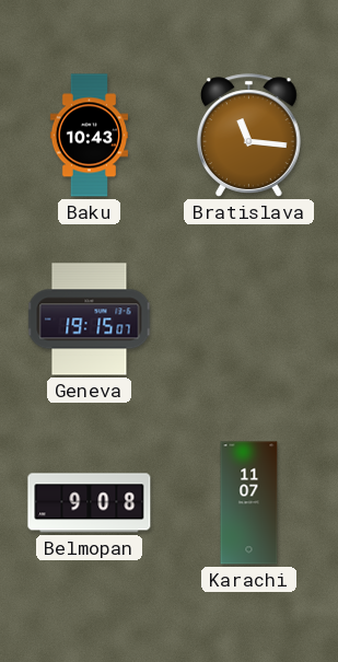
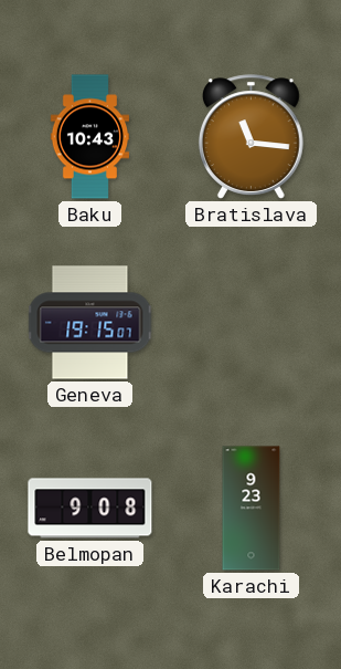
Karachi: 11:07 -> 9:23
